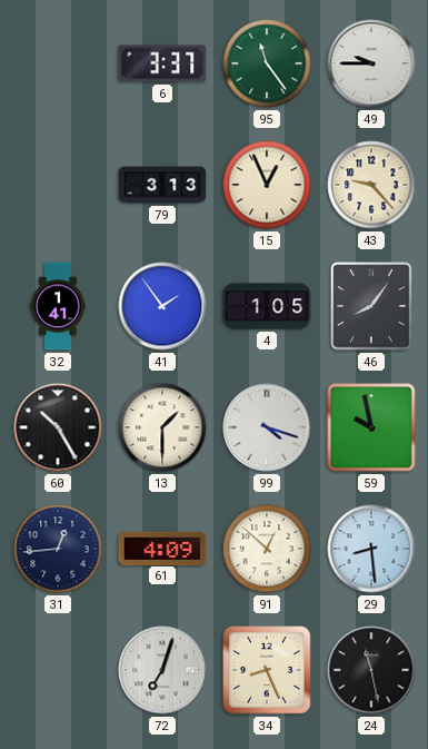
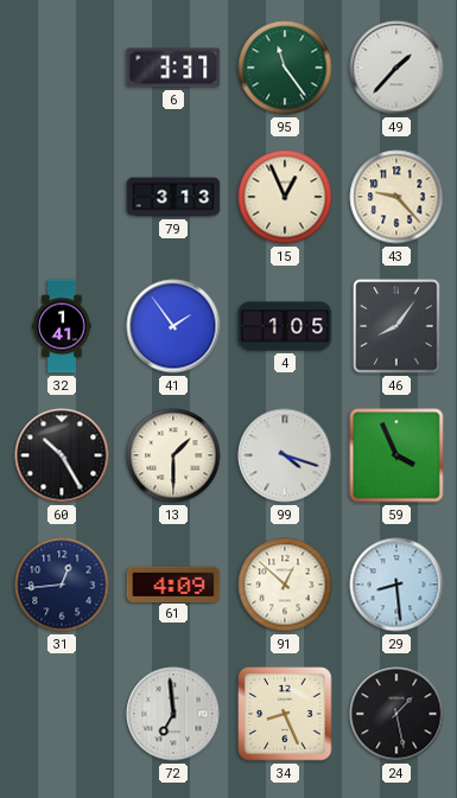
49: 9:45 -> 1:37
59: 9:58 -> 3:56
72: 7:03 -> 6:59
24: 11:28 -> 1:28
